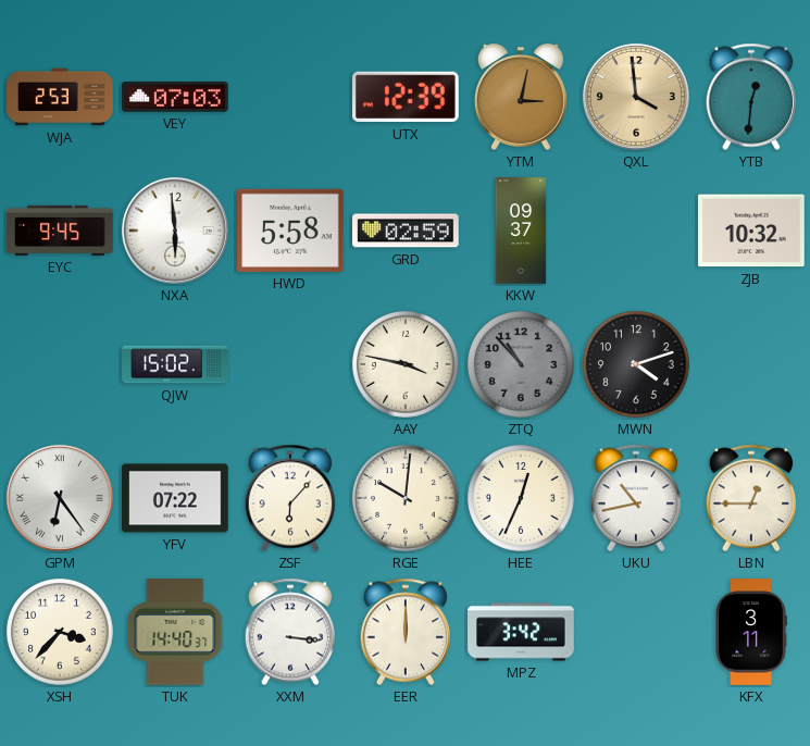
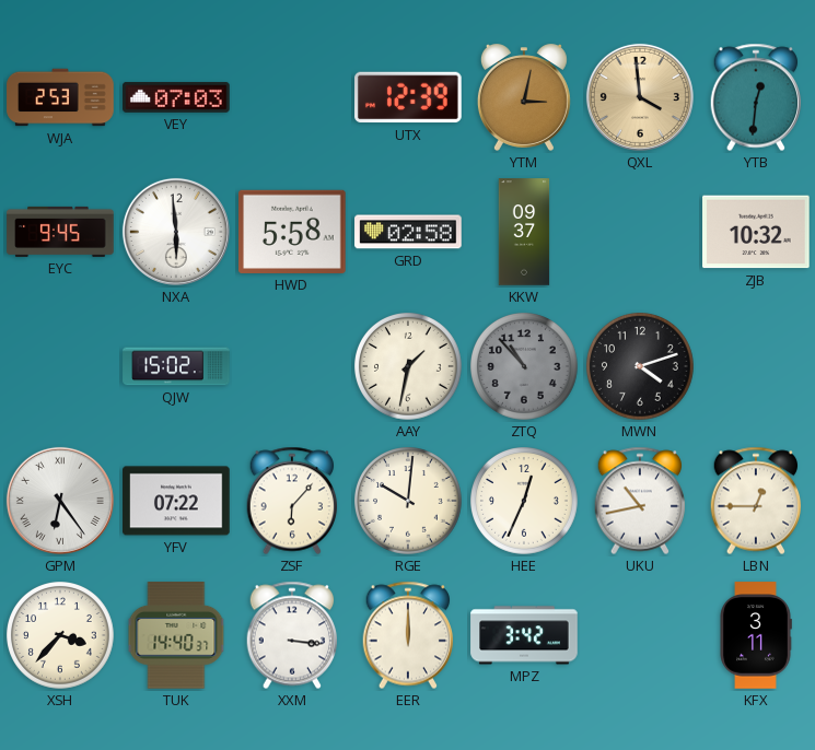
GRD: 02:59 -> 02:58
AAY: 3:47 -> 1:32
